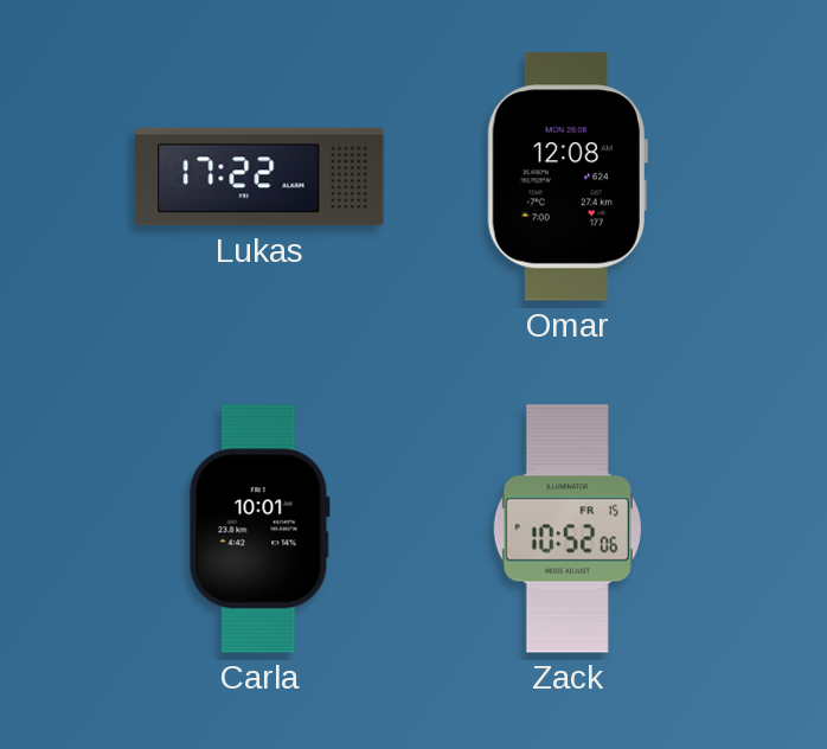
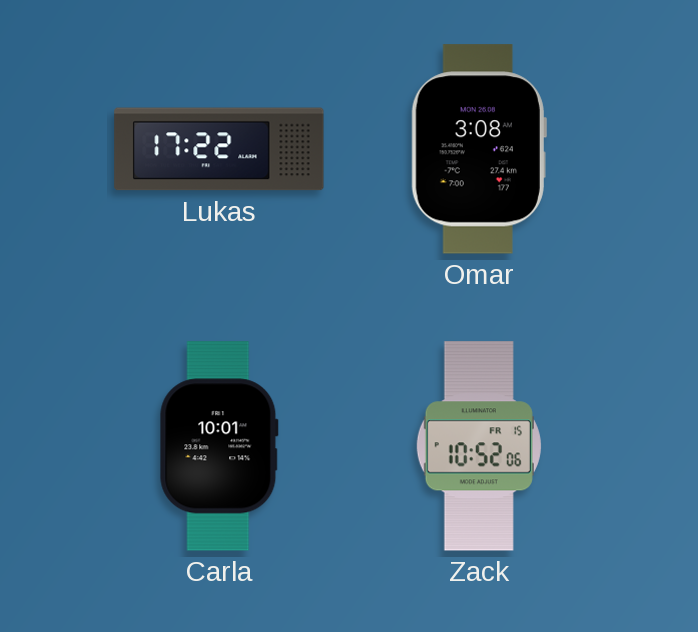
Omar: 12:08 -> 3:08
